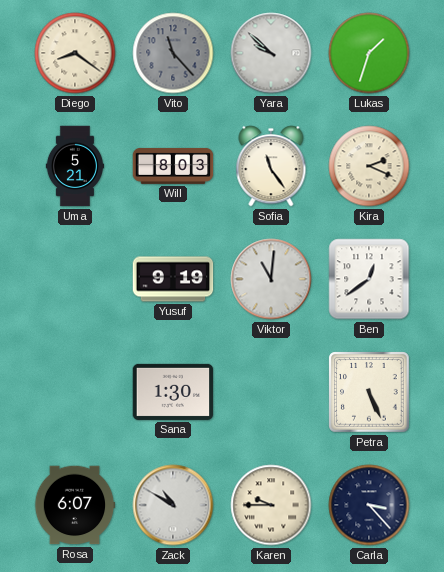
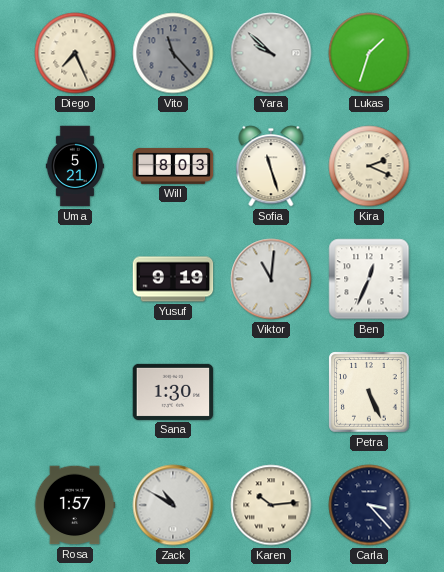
Diego: 8:21 -> 7:26
Sofia: 11:24 -> 11:27
Ben: 12:39 -> 12:34
Rosa: 6:07 -> 1:57
Karen: 9:45 -> 10:14
